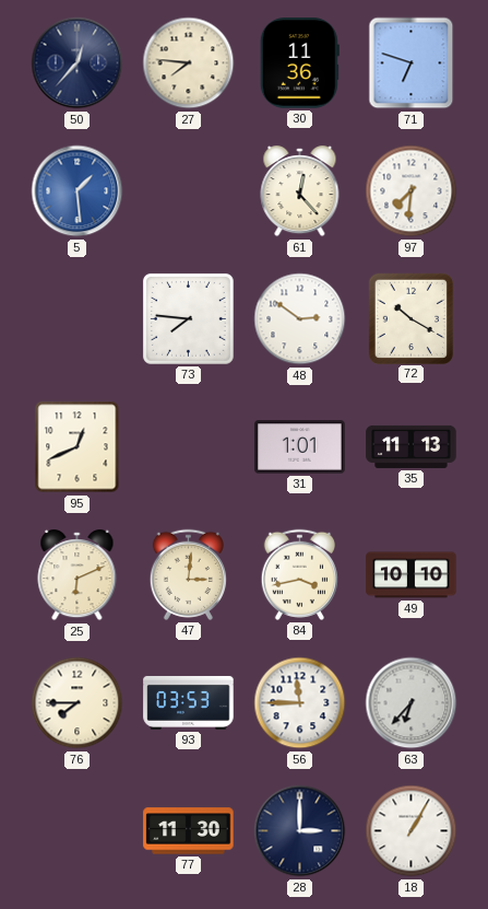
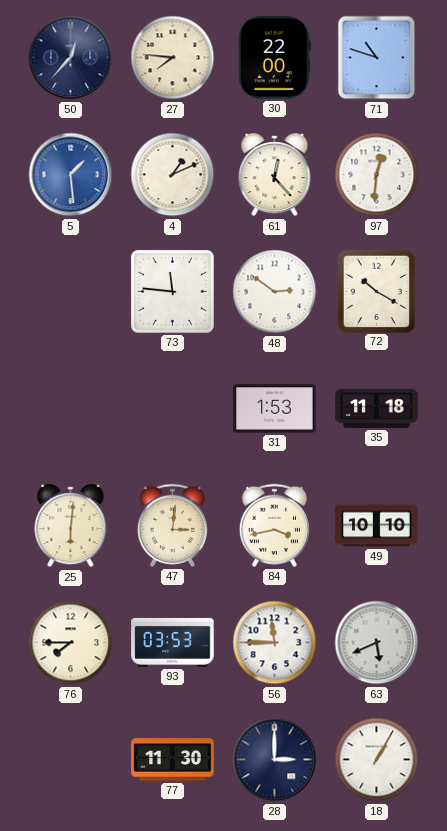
30: 11:36 -> 22:00
71: 6:48 -> 10:48
4: none -> 1:11
97: 7:31 -> 12:31
73: 7:46 -> 11:46
95: 12:41 -> none
31: 1:01 -> 1:53
35: 11:13 -> 11:18
25: 6:11 -> 6:01
63: 6:37 -> 5:41
